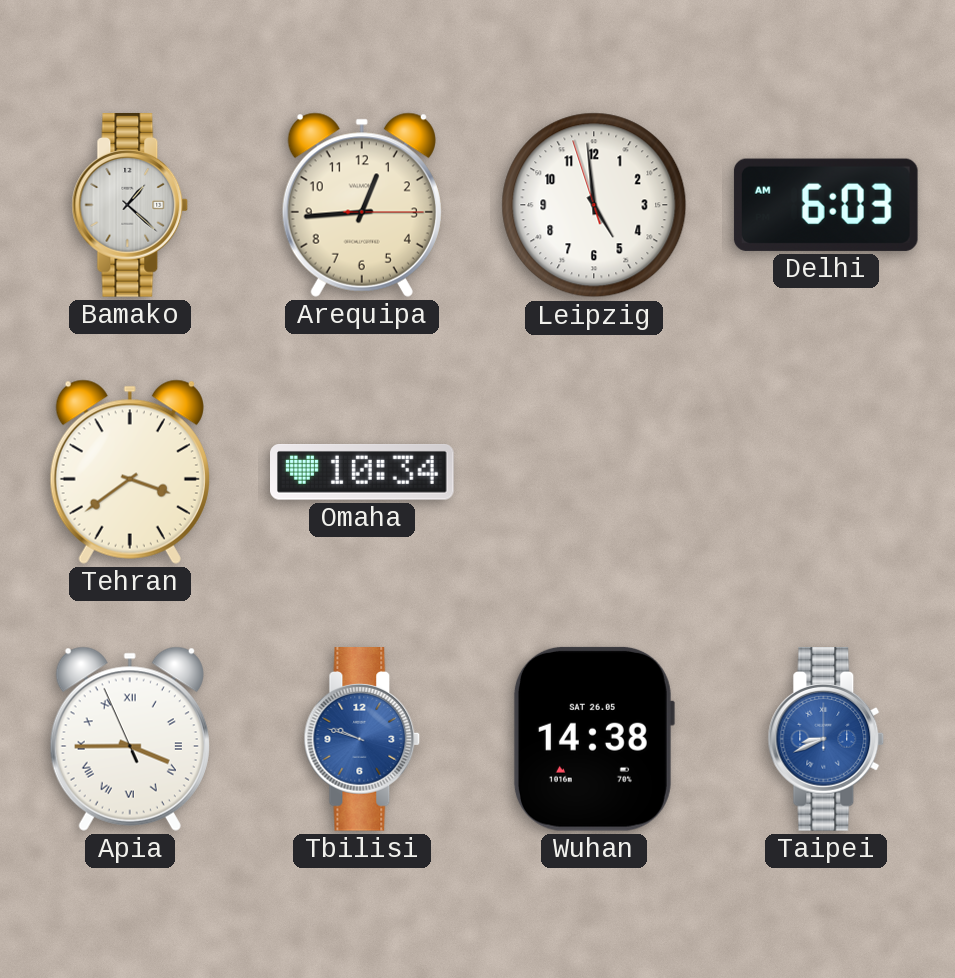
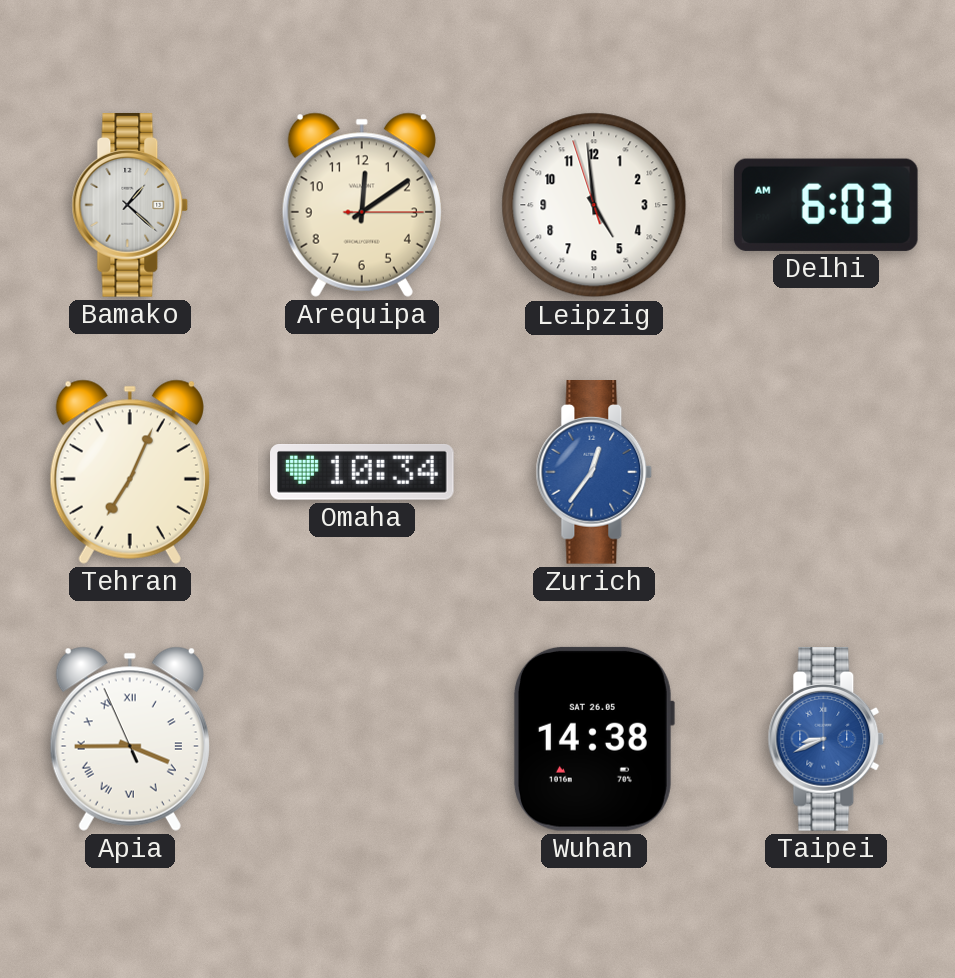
Arequipa: 12:44 -> 12:09
Tehran: 3:39 -> 7:04
Zurich: none -> 12:36
Tbilisi: 9:48 -> none
